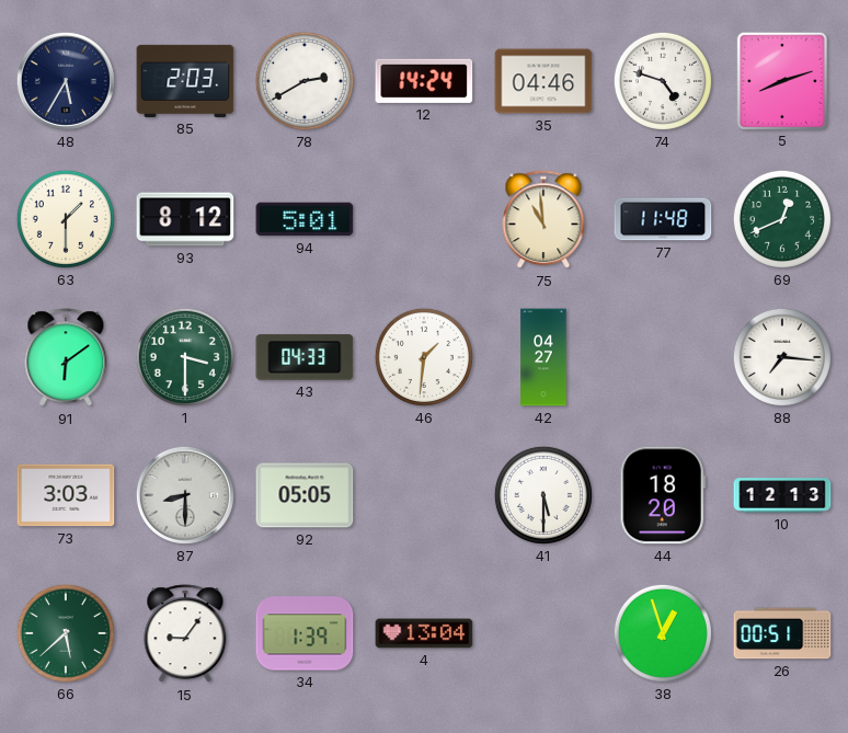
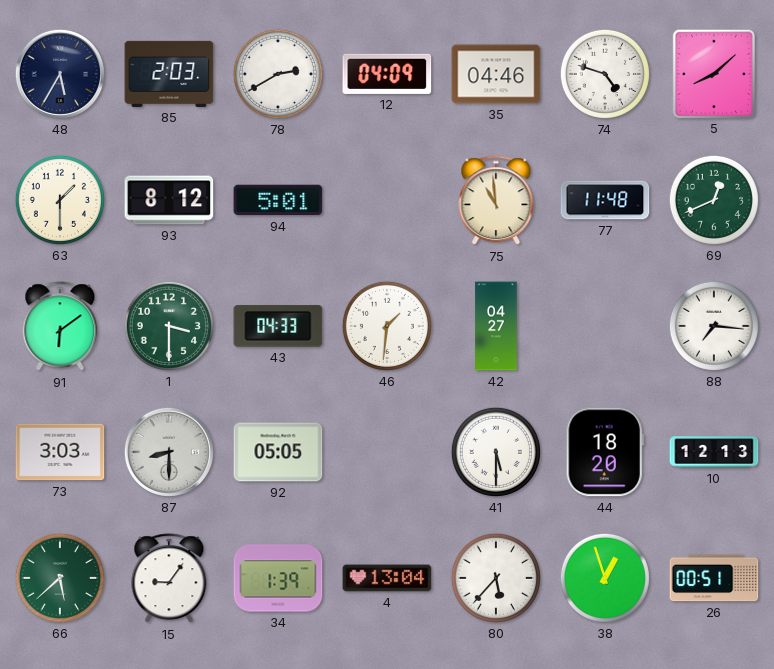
12: 14:24 -> 04:09
5: 8:12 -> 8:08
80: none -> 5:37
